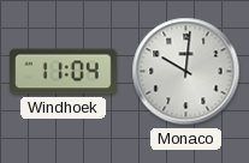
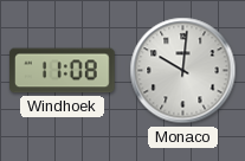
Windhoek: 11:04 -> 11:08
